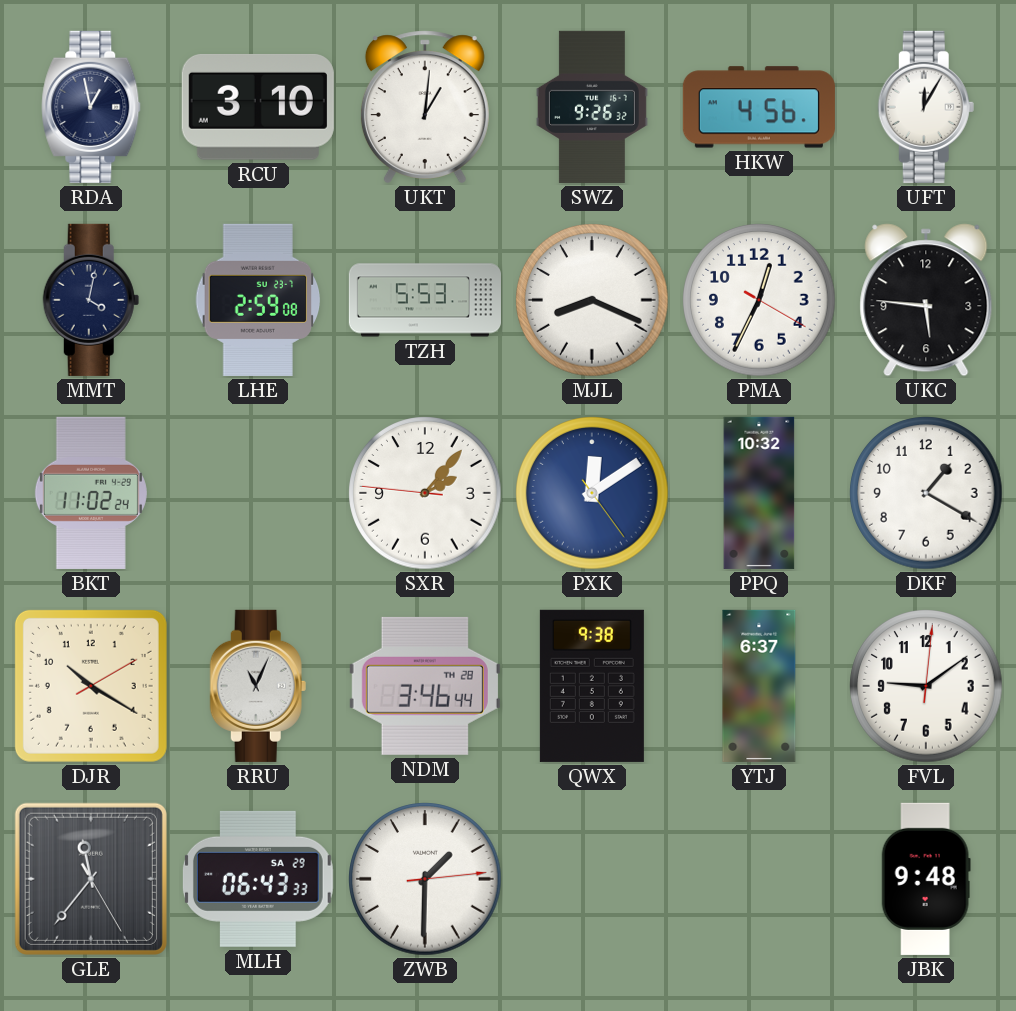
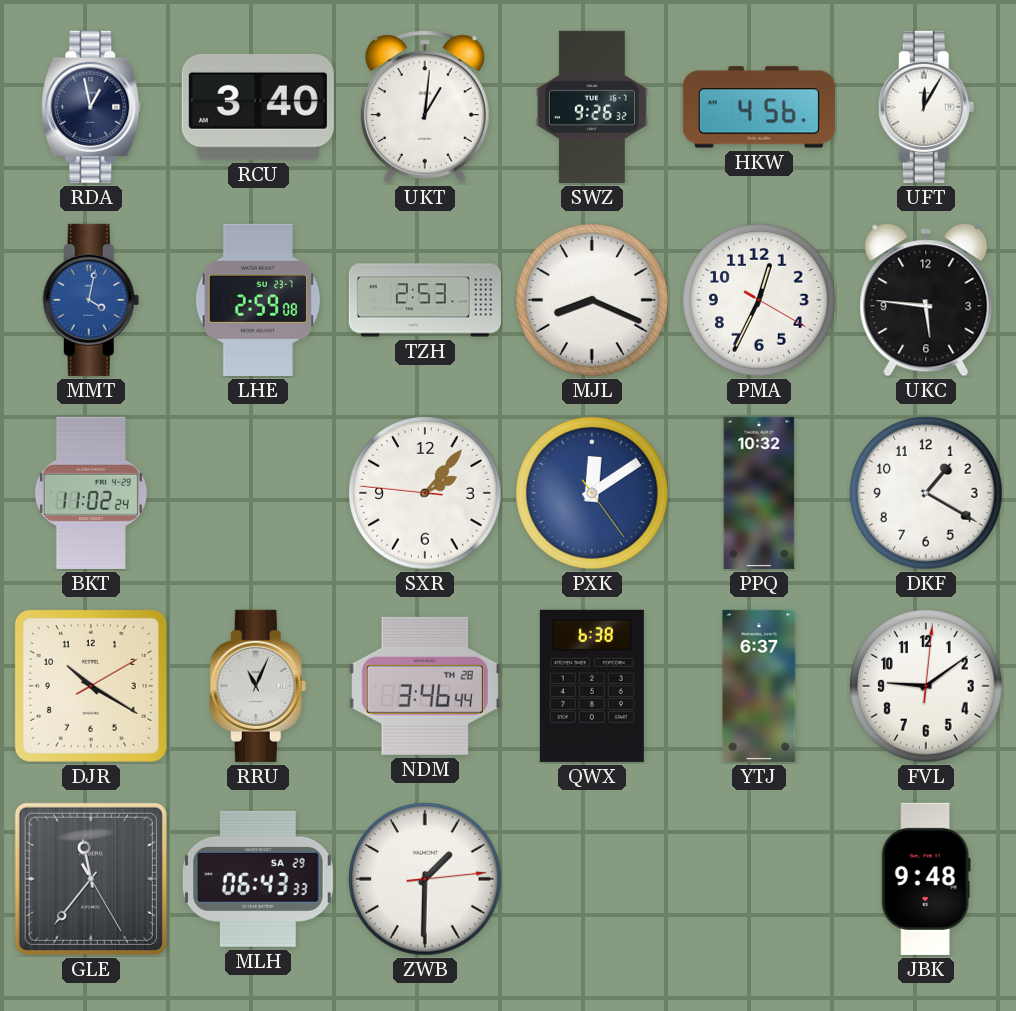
RCU: 3:10 -> 3:40
MMT dial: navy -> blue
TZH: 5:53 -> 2:53
QWX: 9:38 -> 6:38
